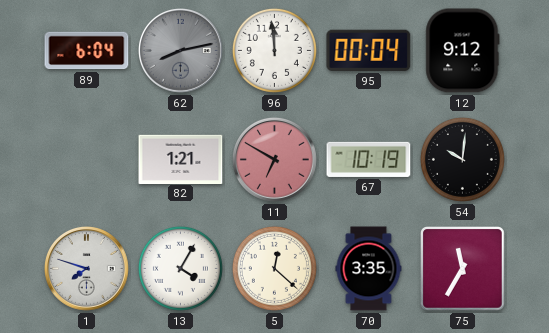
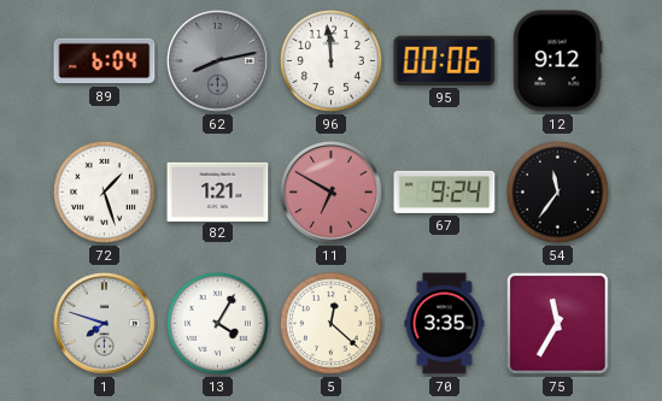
95: 00:04 -> 00:06
72: none -> 1:27
67: 10:19 -> 9:24
54: 10:01 -> 11:36
